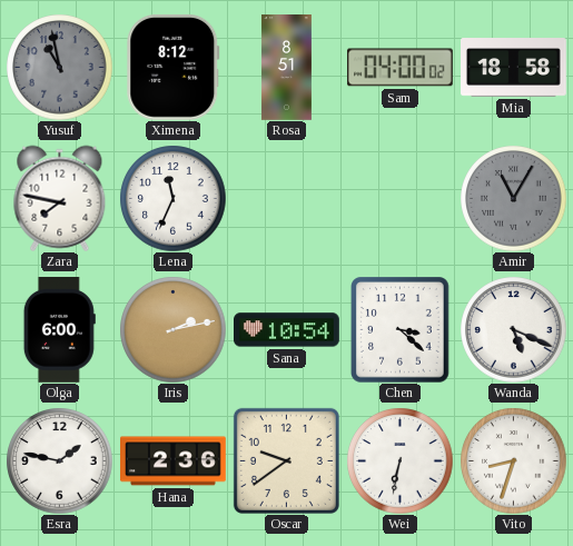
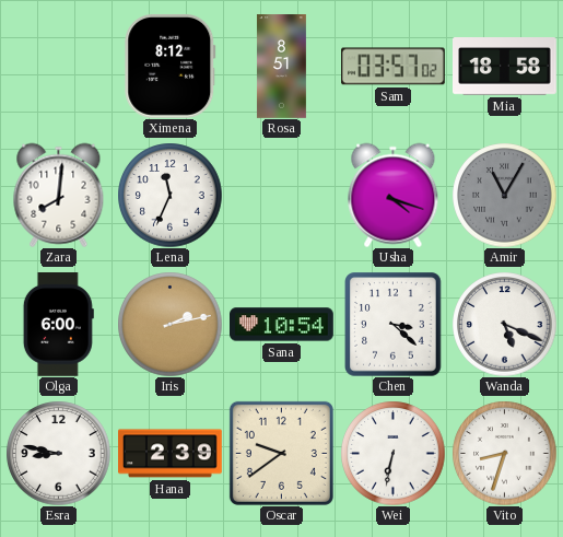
Yusuf: 10:58 -> none
Sam: 04:00 -> 03:57
Zara: 7:47 -> 8:01
Usha: none -> 4:18
Esra: 1:47 -> 8:47
Hana: 2:36 -> 2:39
